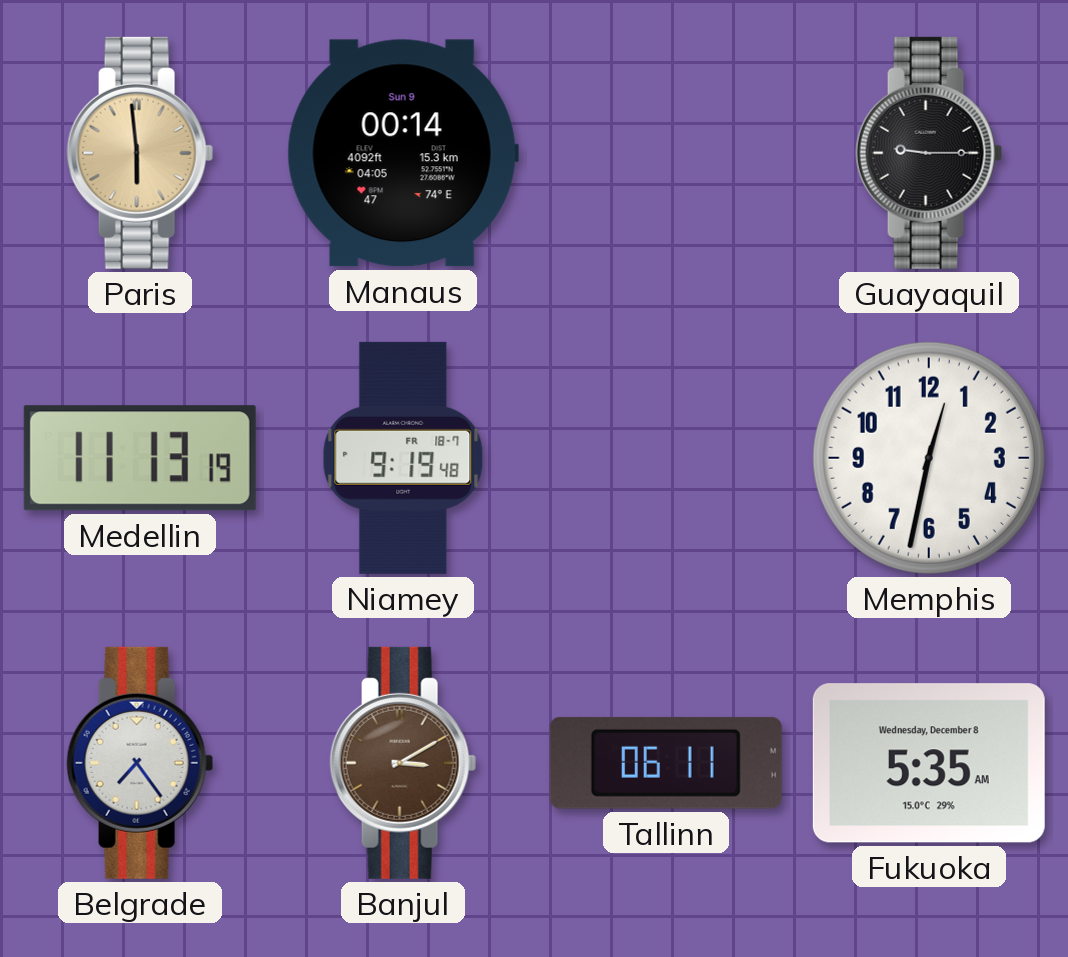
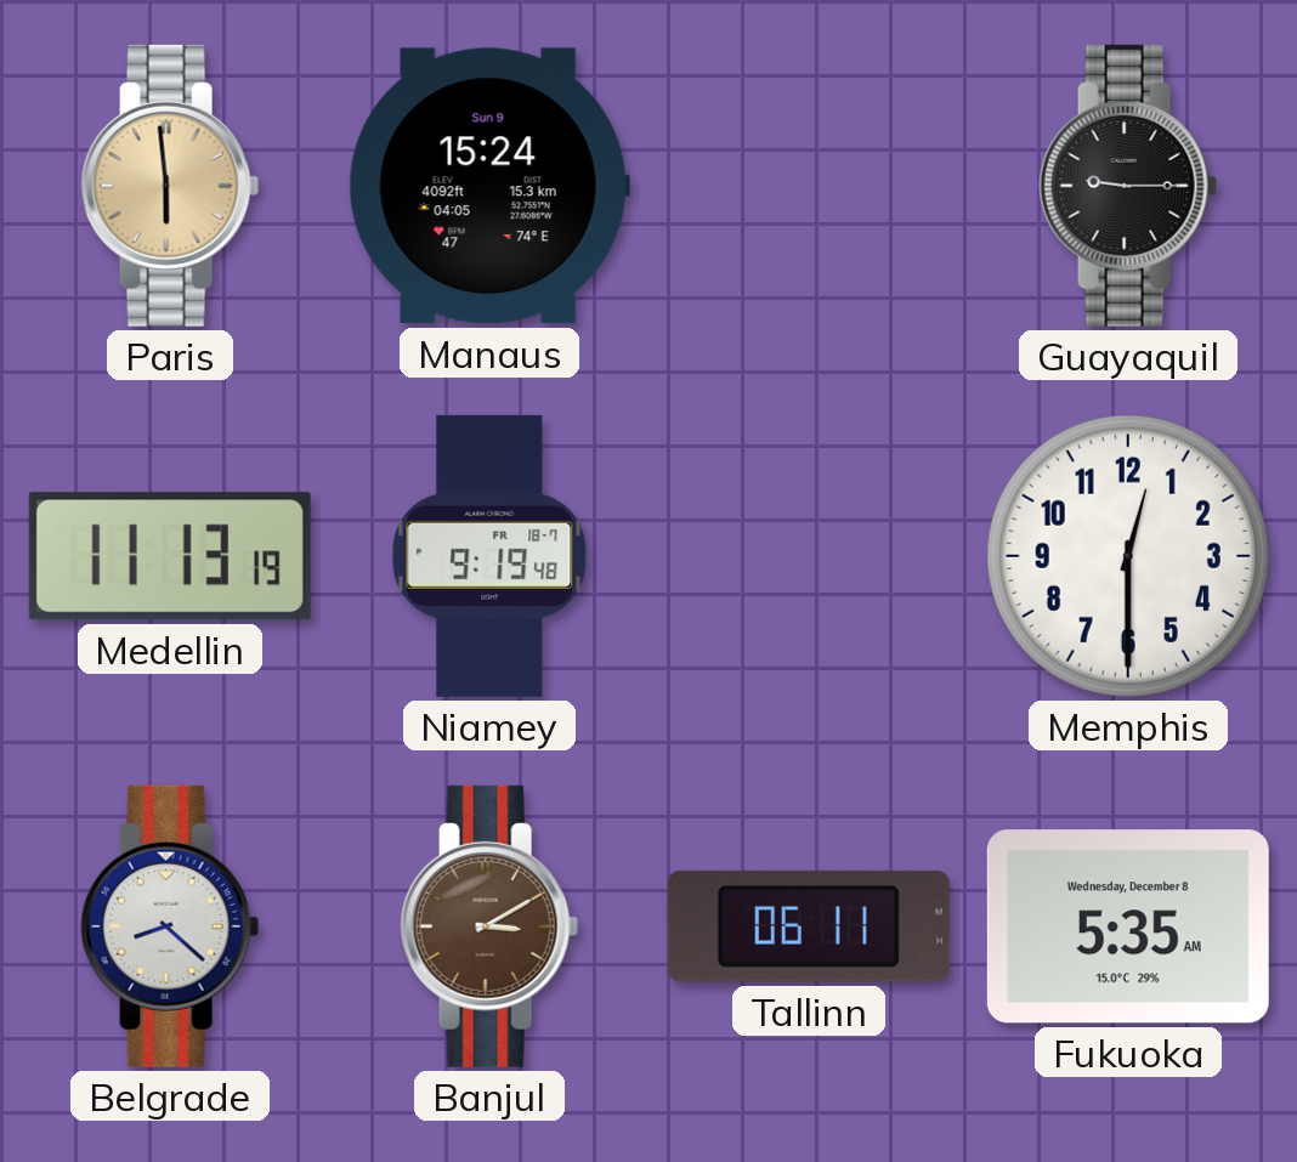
Manaus: 00:14 -> 15:24
Memphis: 12:32 -> 12:30
Belgrade: 7:24 -> 8:22
